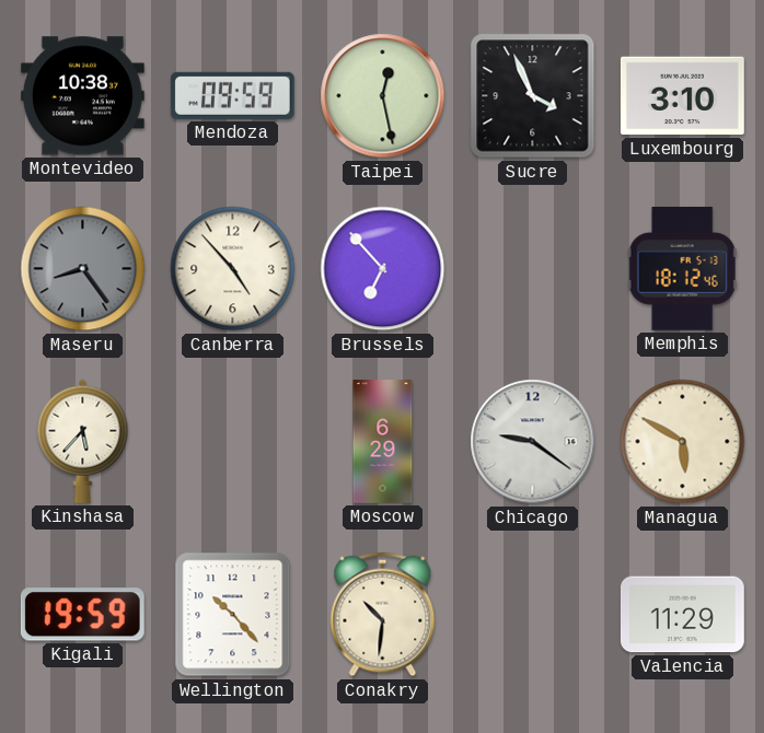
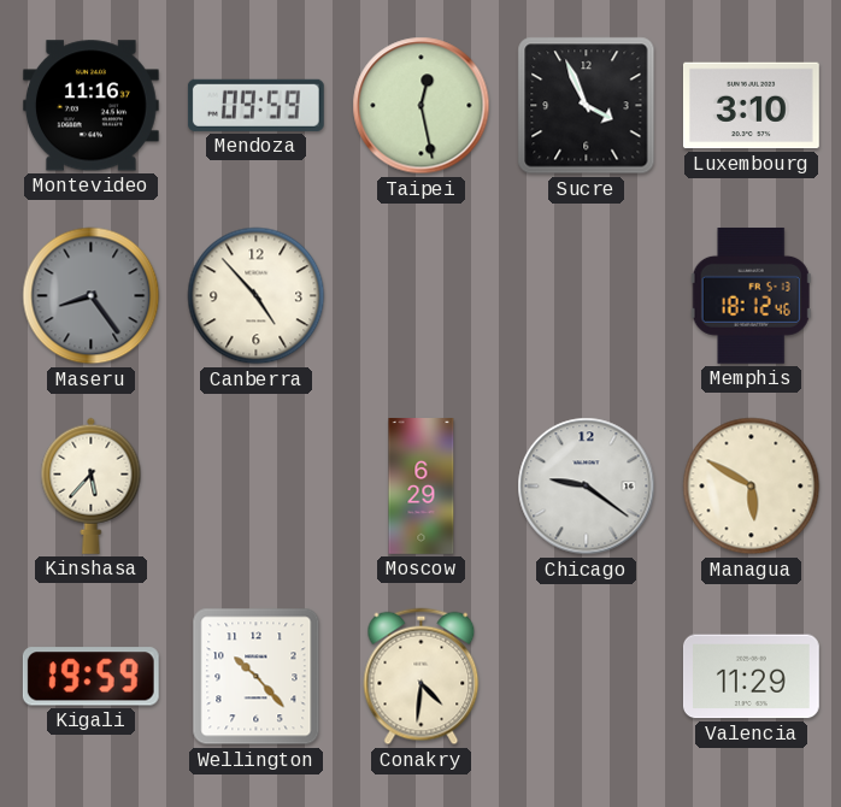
Montevideo: 10:38 -> 11:16
Brussels: 6:53 -> none
Conakry: 10:31 -> 4:31
